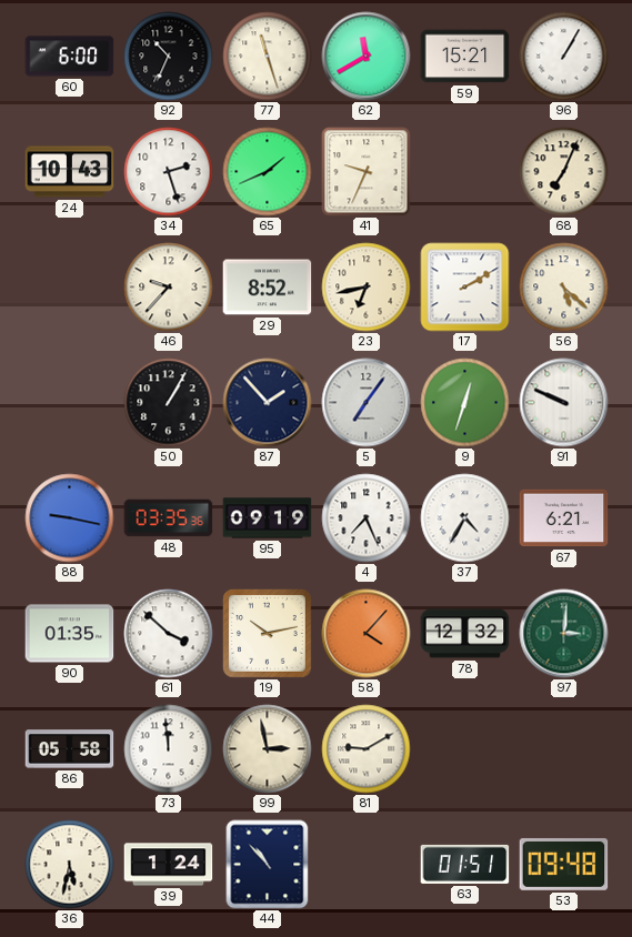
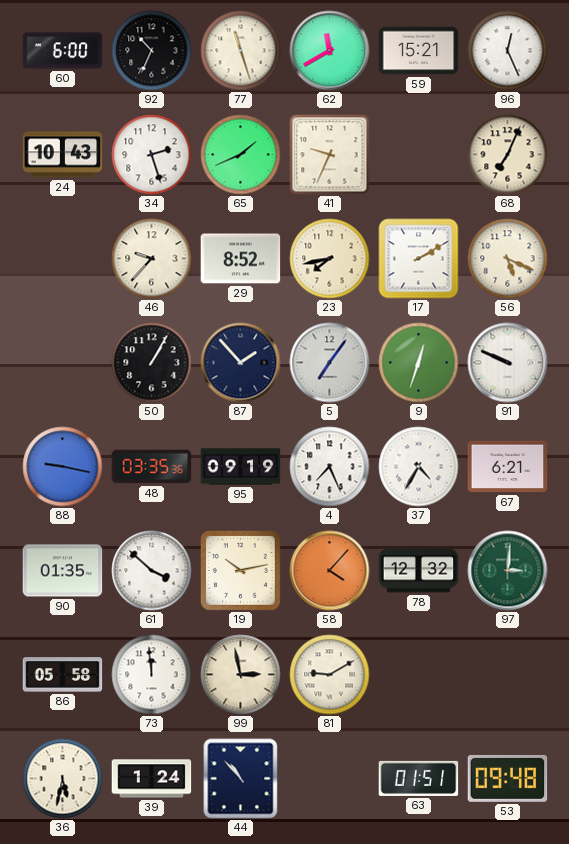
96: 1:05 -> 12:26
23: 6:43 -> 7:43
56: 5:22 -> 5:19
